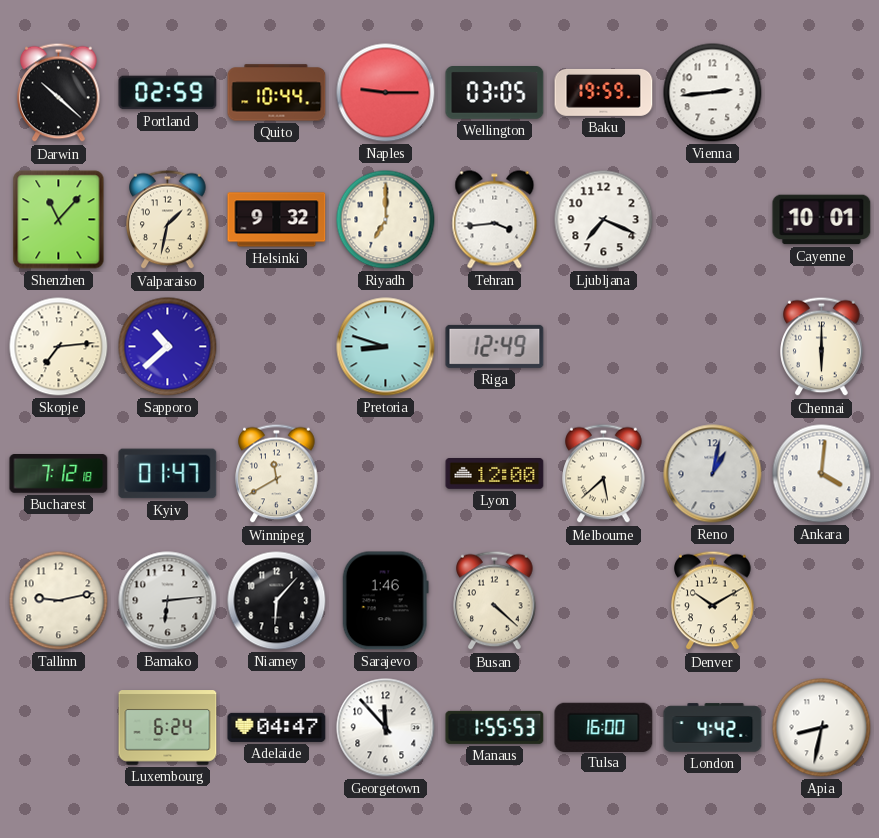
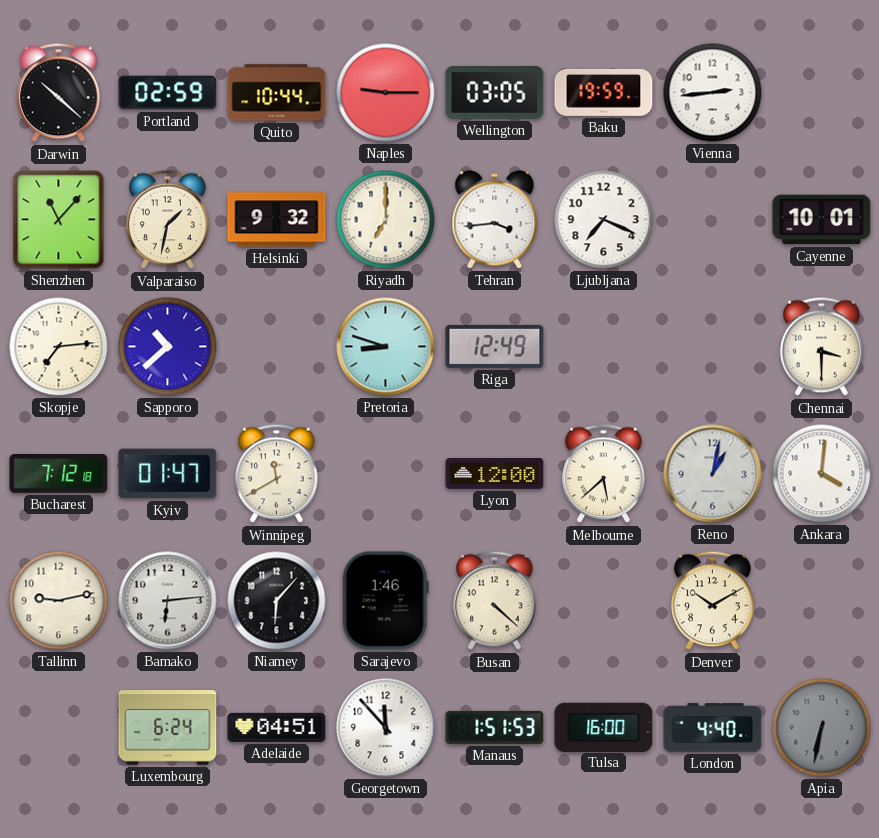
Chennai: 6:00 -> 3:30
Adelaide: 04:47 -> 04:51
Manaus: 1:55 -> 1:51
London: 4:42 -> 4:40
Apia: 8:32 -> 6:32
Apia dial: white -> grey
